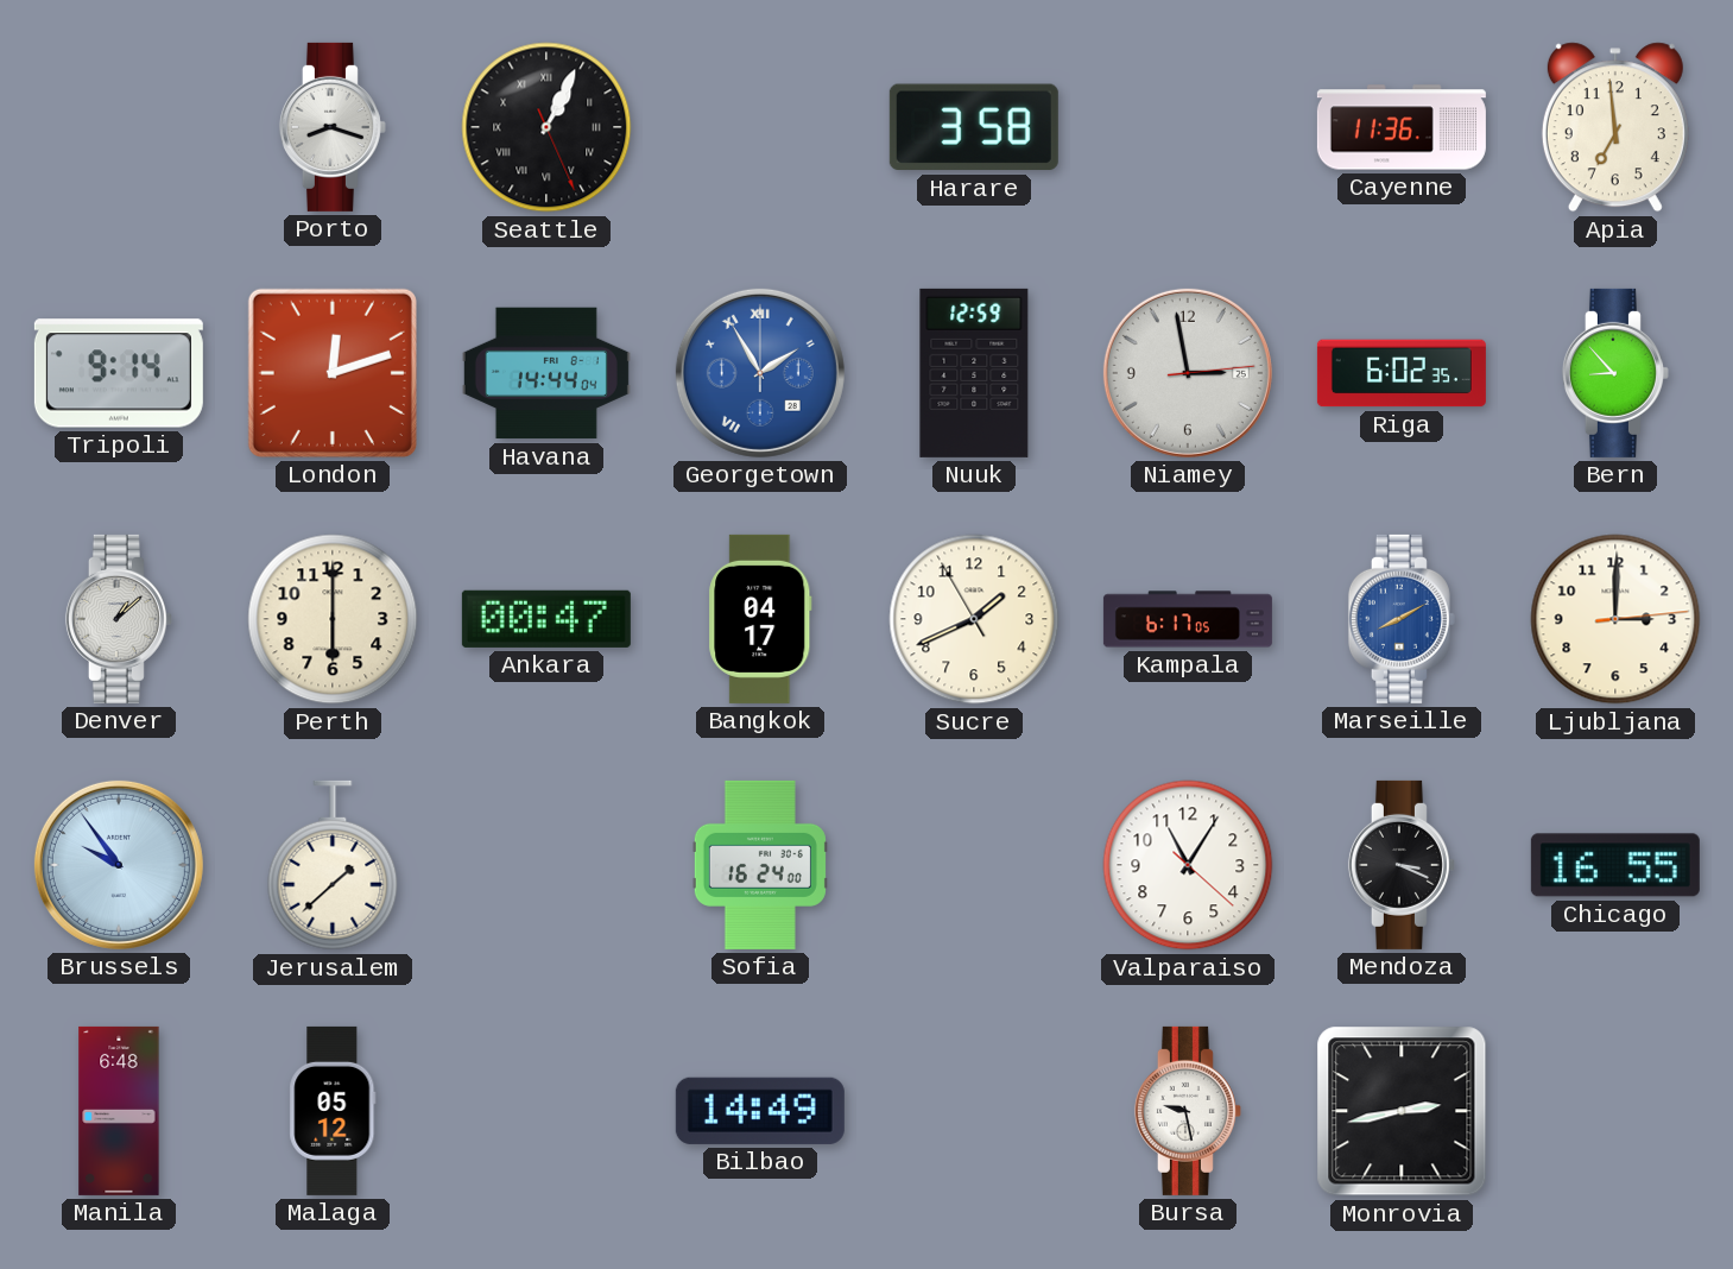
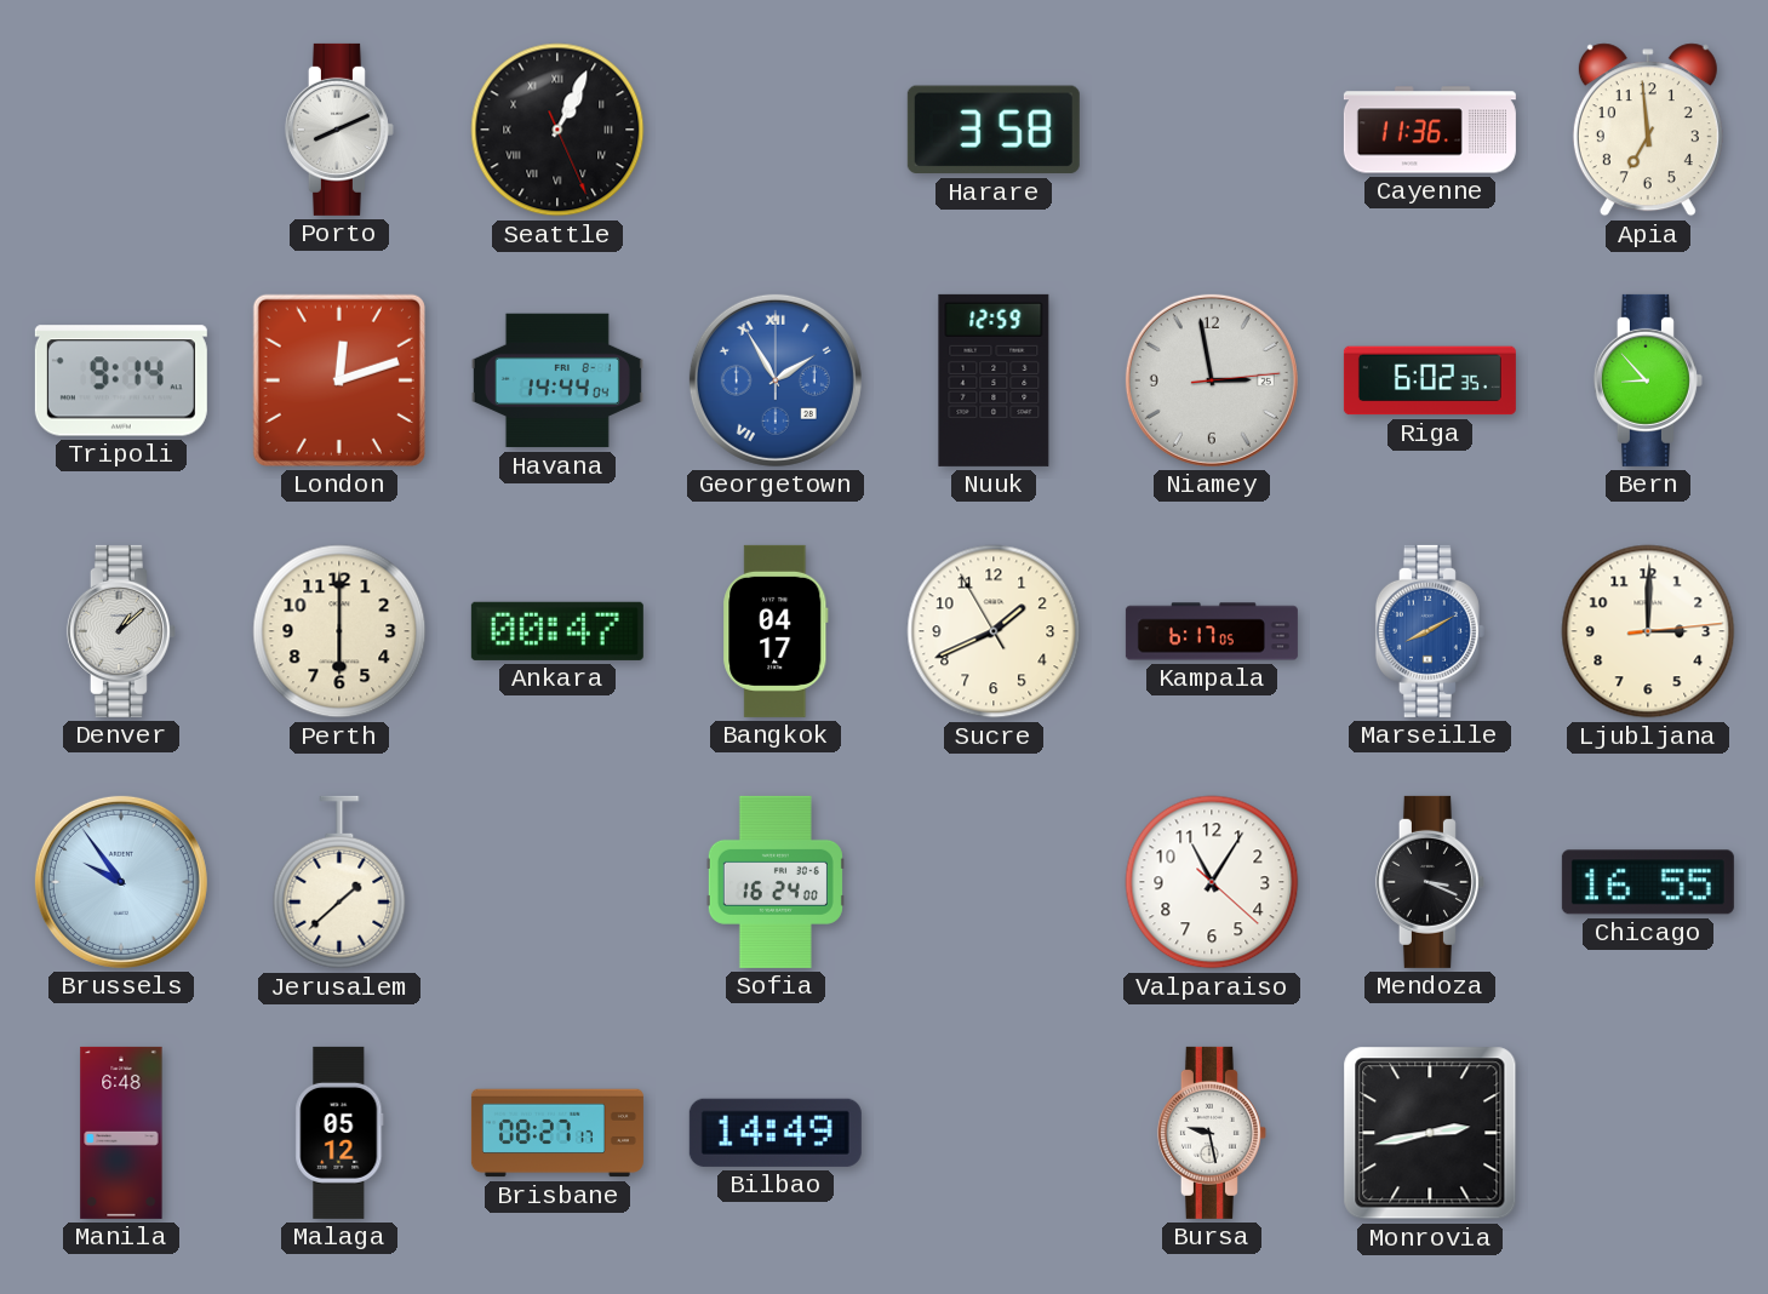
Porto: 8:18 -> 8:11
Brisbane: none -> 08:27
